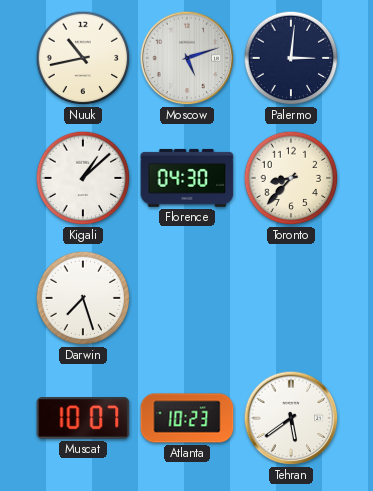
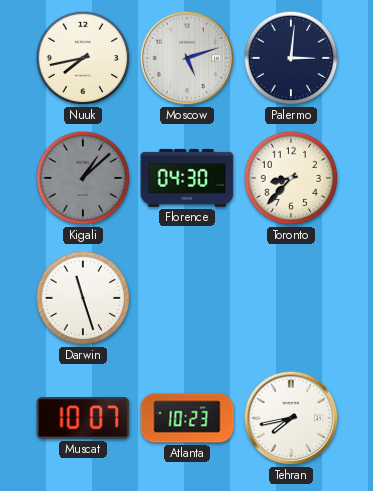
Nuuk: 10:43 -> 7:43
Kigali dial: white -> grey
Darwin: 7:27 -> 11:27
Tehran: 5:39 -> 7:43
